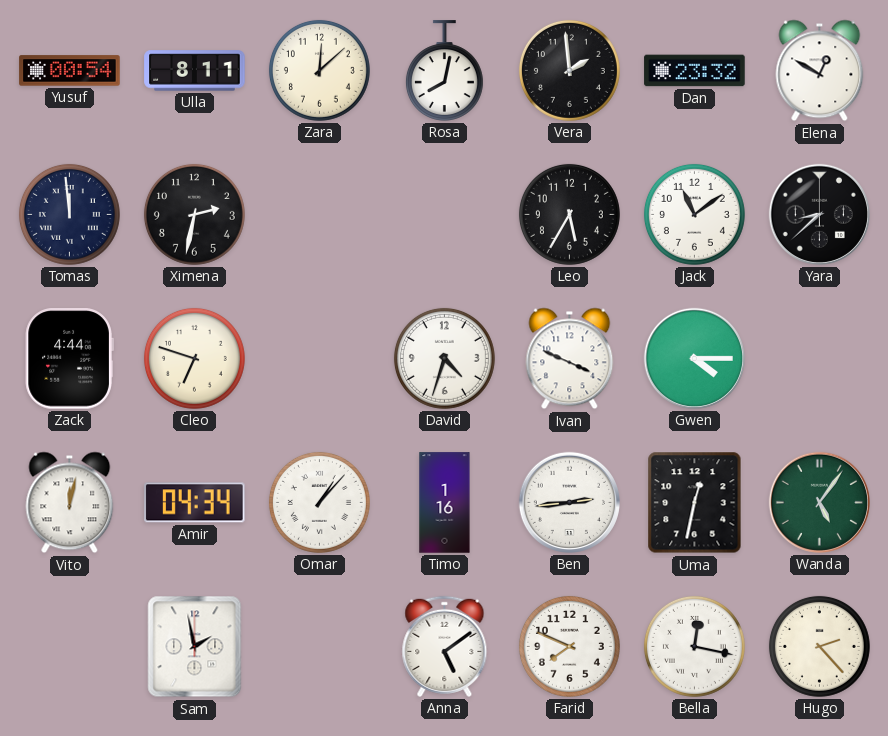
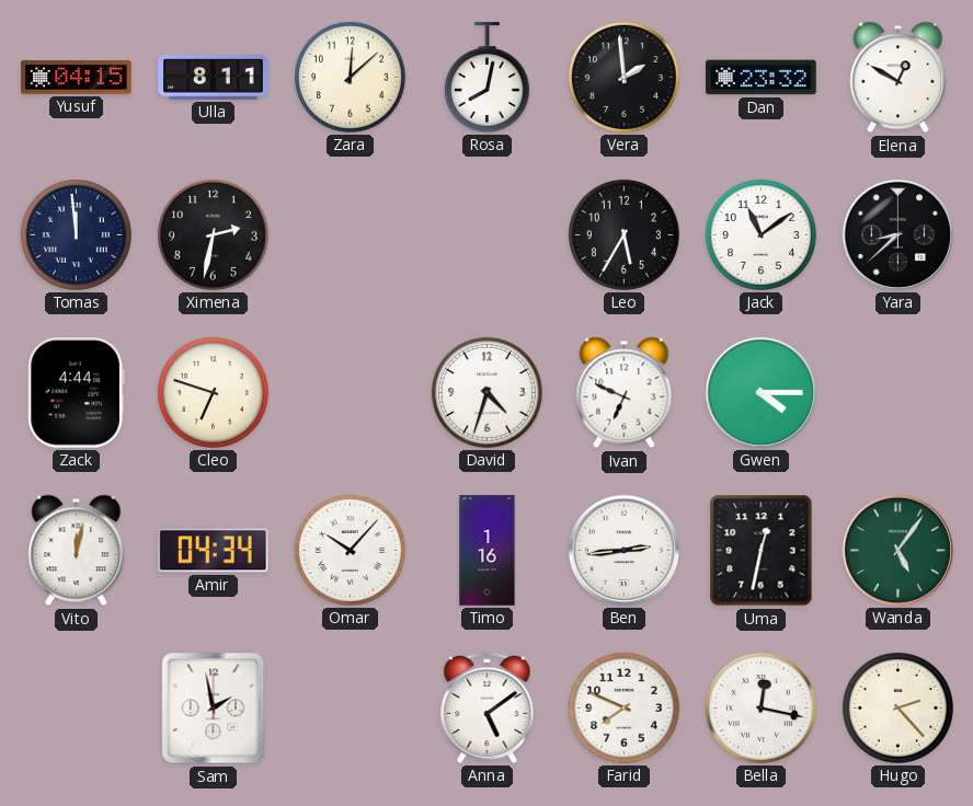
Yusuf: 00:54 -> 04:15
Ivan: 3:49 -> 6:49
Omar: 1:07 -> 10:07
